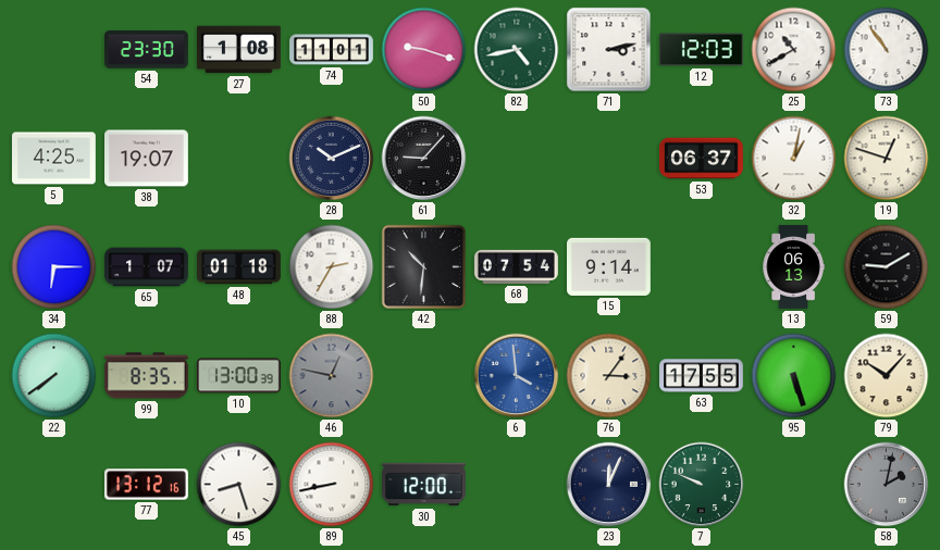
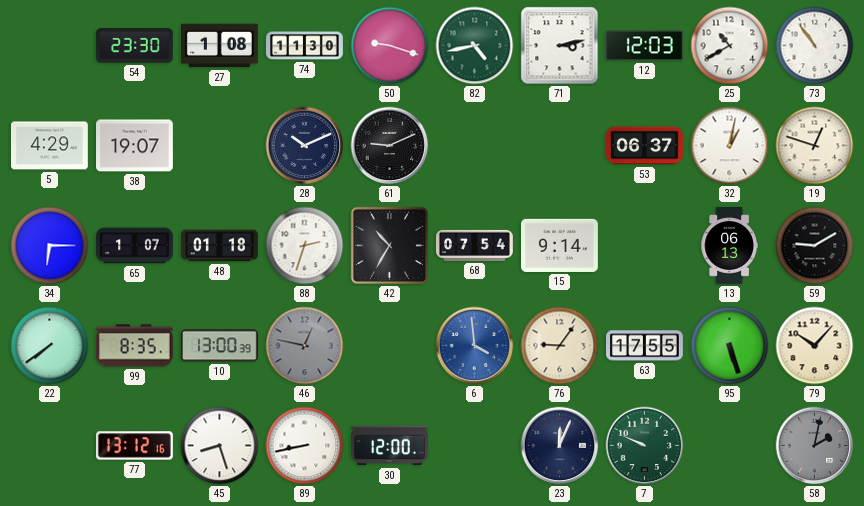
74: 11:01 -> 11:30
5: 4:25 -> 4:29
61: 9:07 -> 9:11
88: 2:35 -> 2:33
42: 10:31 -> 10:35
76: 3:06 -> 9:06
